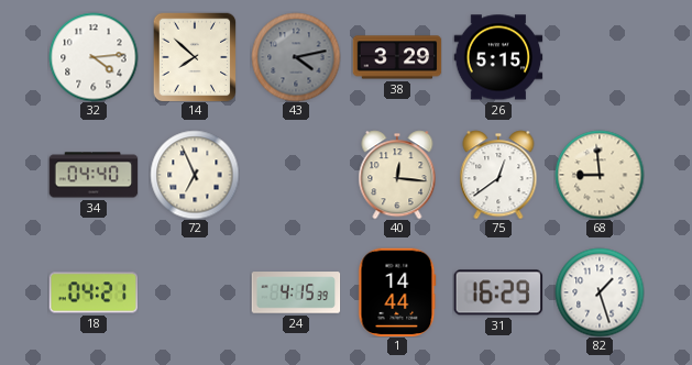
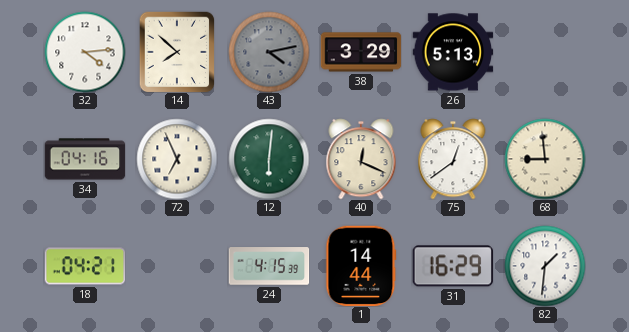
26: 5:15 -> 5:13
34: 04:40 -> 04:16
12: none -> 6:01
40: 12:16 -> 12:19
82: 1:27 -> 1:31
